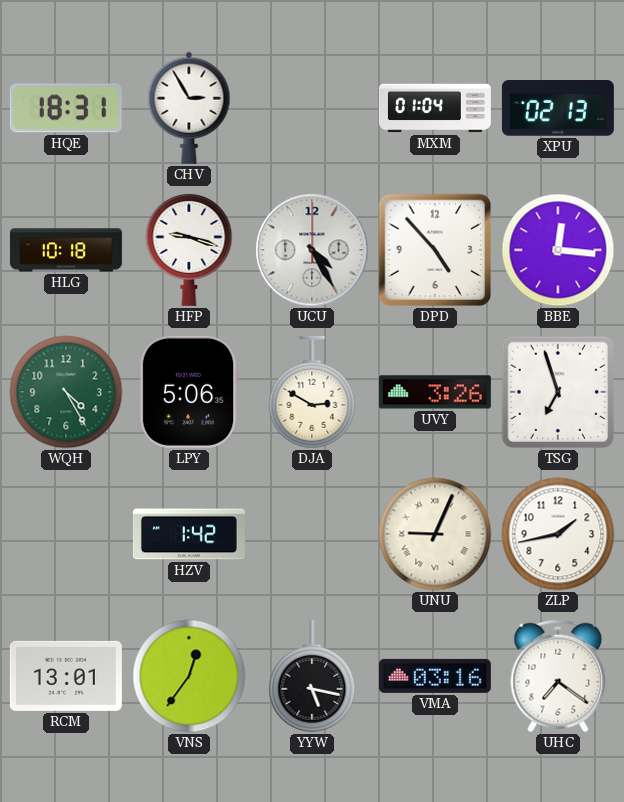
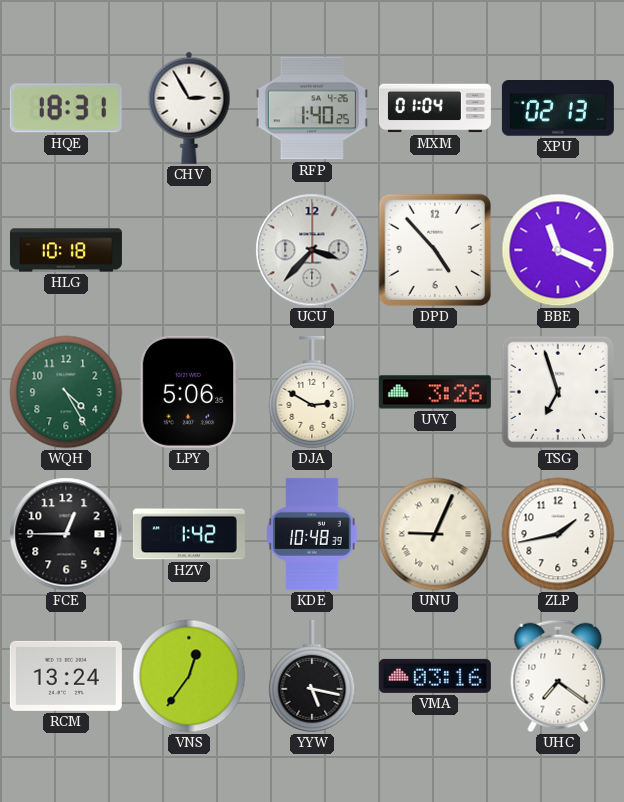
RFP: none -> 1:40
HFP: 9:18 -> none
UCU: 4:25 -> 3:37
BBE: 12:16 -> 11:19
FCE: none -> 12:45
KDE: none -> 10:48
RCM: 13:01 -> 13:24
